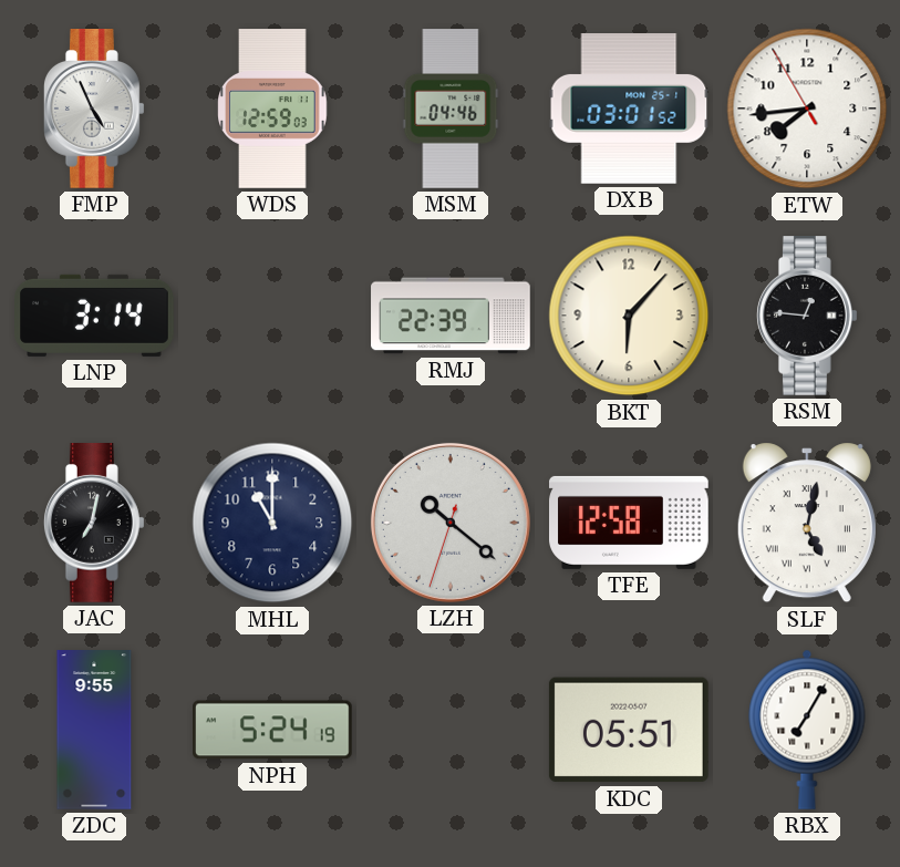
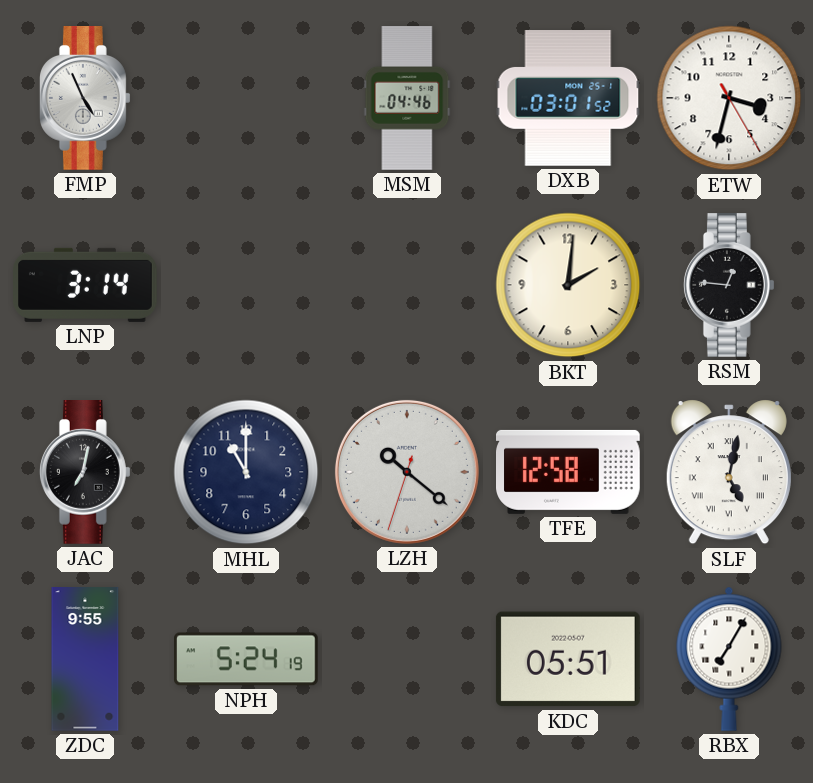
WDS: 12:59 -> none
ETW: 7:43 -> 3:32
RMJ: 22:39 -> none
BKT: 6:07 -> 2:01
